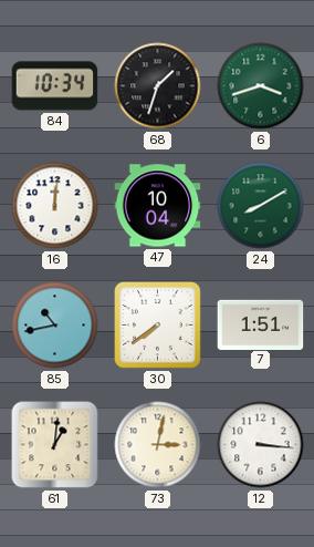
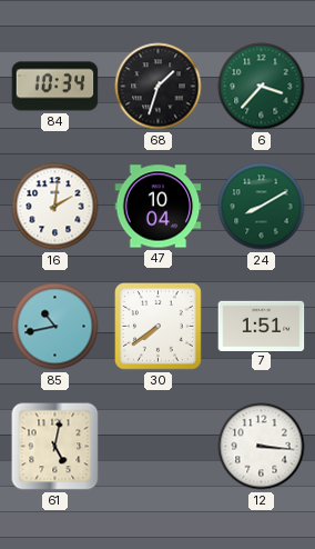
6: 3:42 -> 3:37
16: 12:01 -> 2:01
61: 1:01 -> 5:02
73: 3:02 -> none
